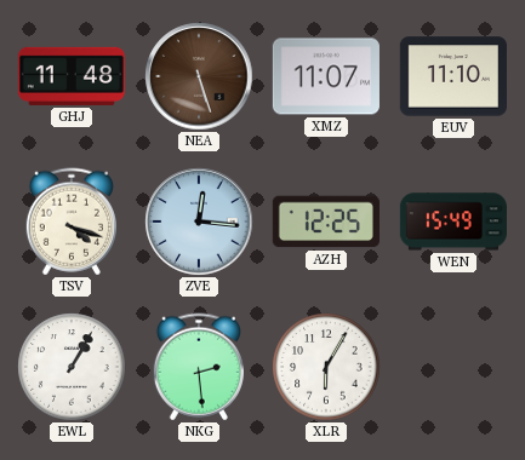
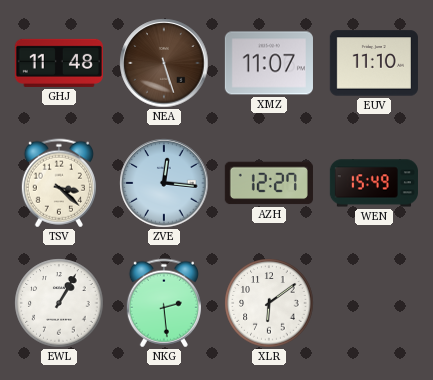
TSV: 4:18 -> 3:22
AZH: 12:25 -> 12:27
XLR: 6:05 -> 6:09
